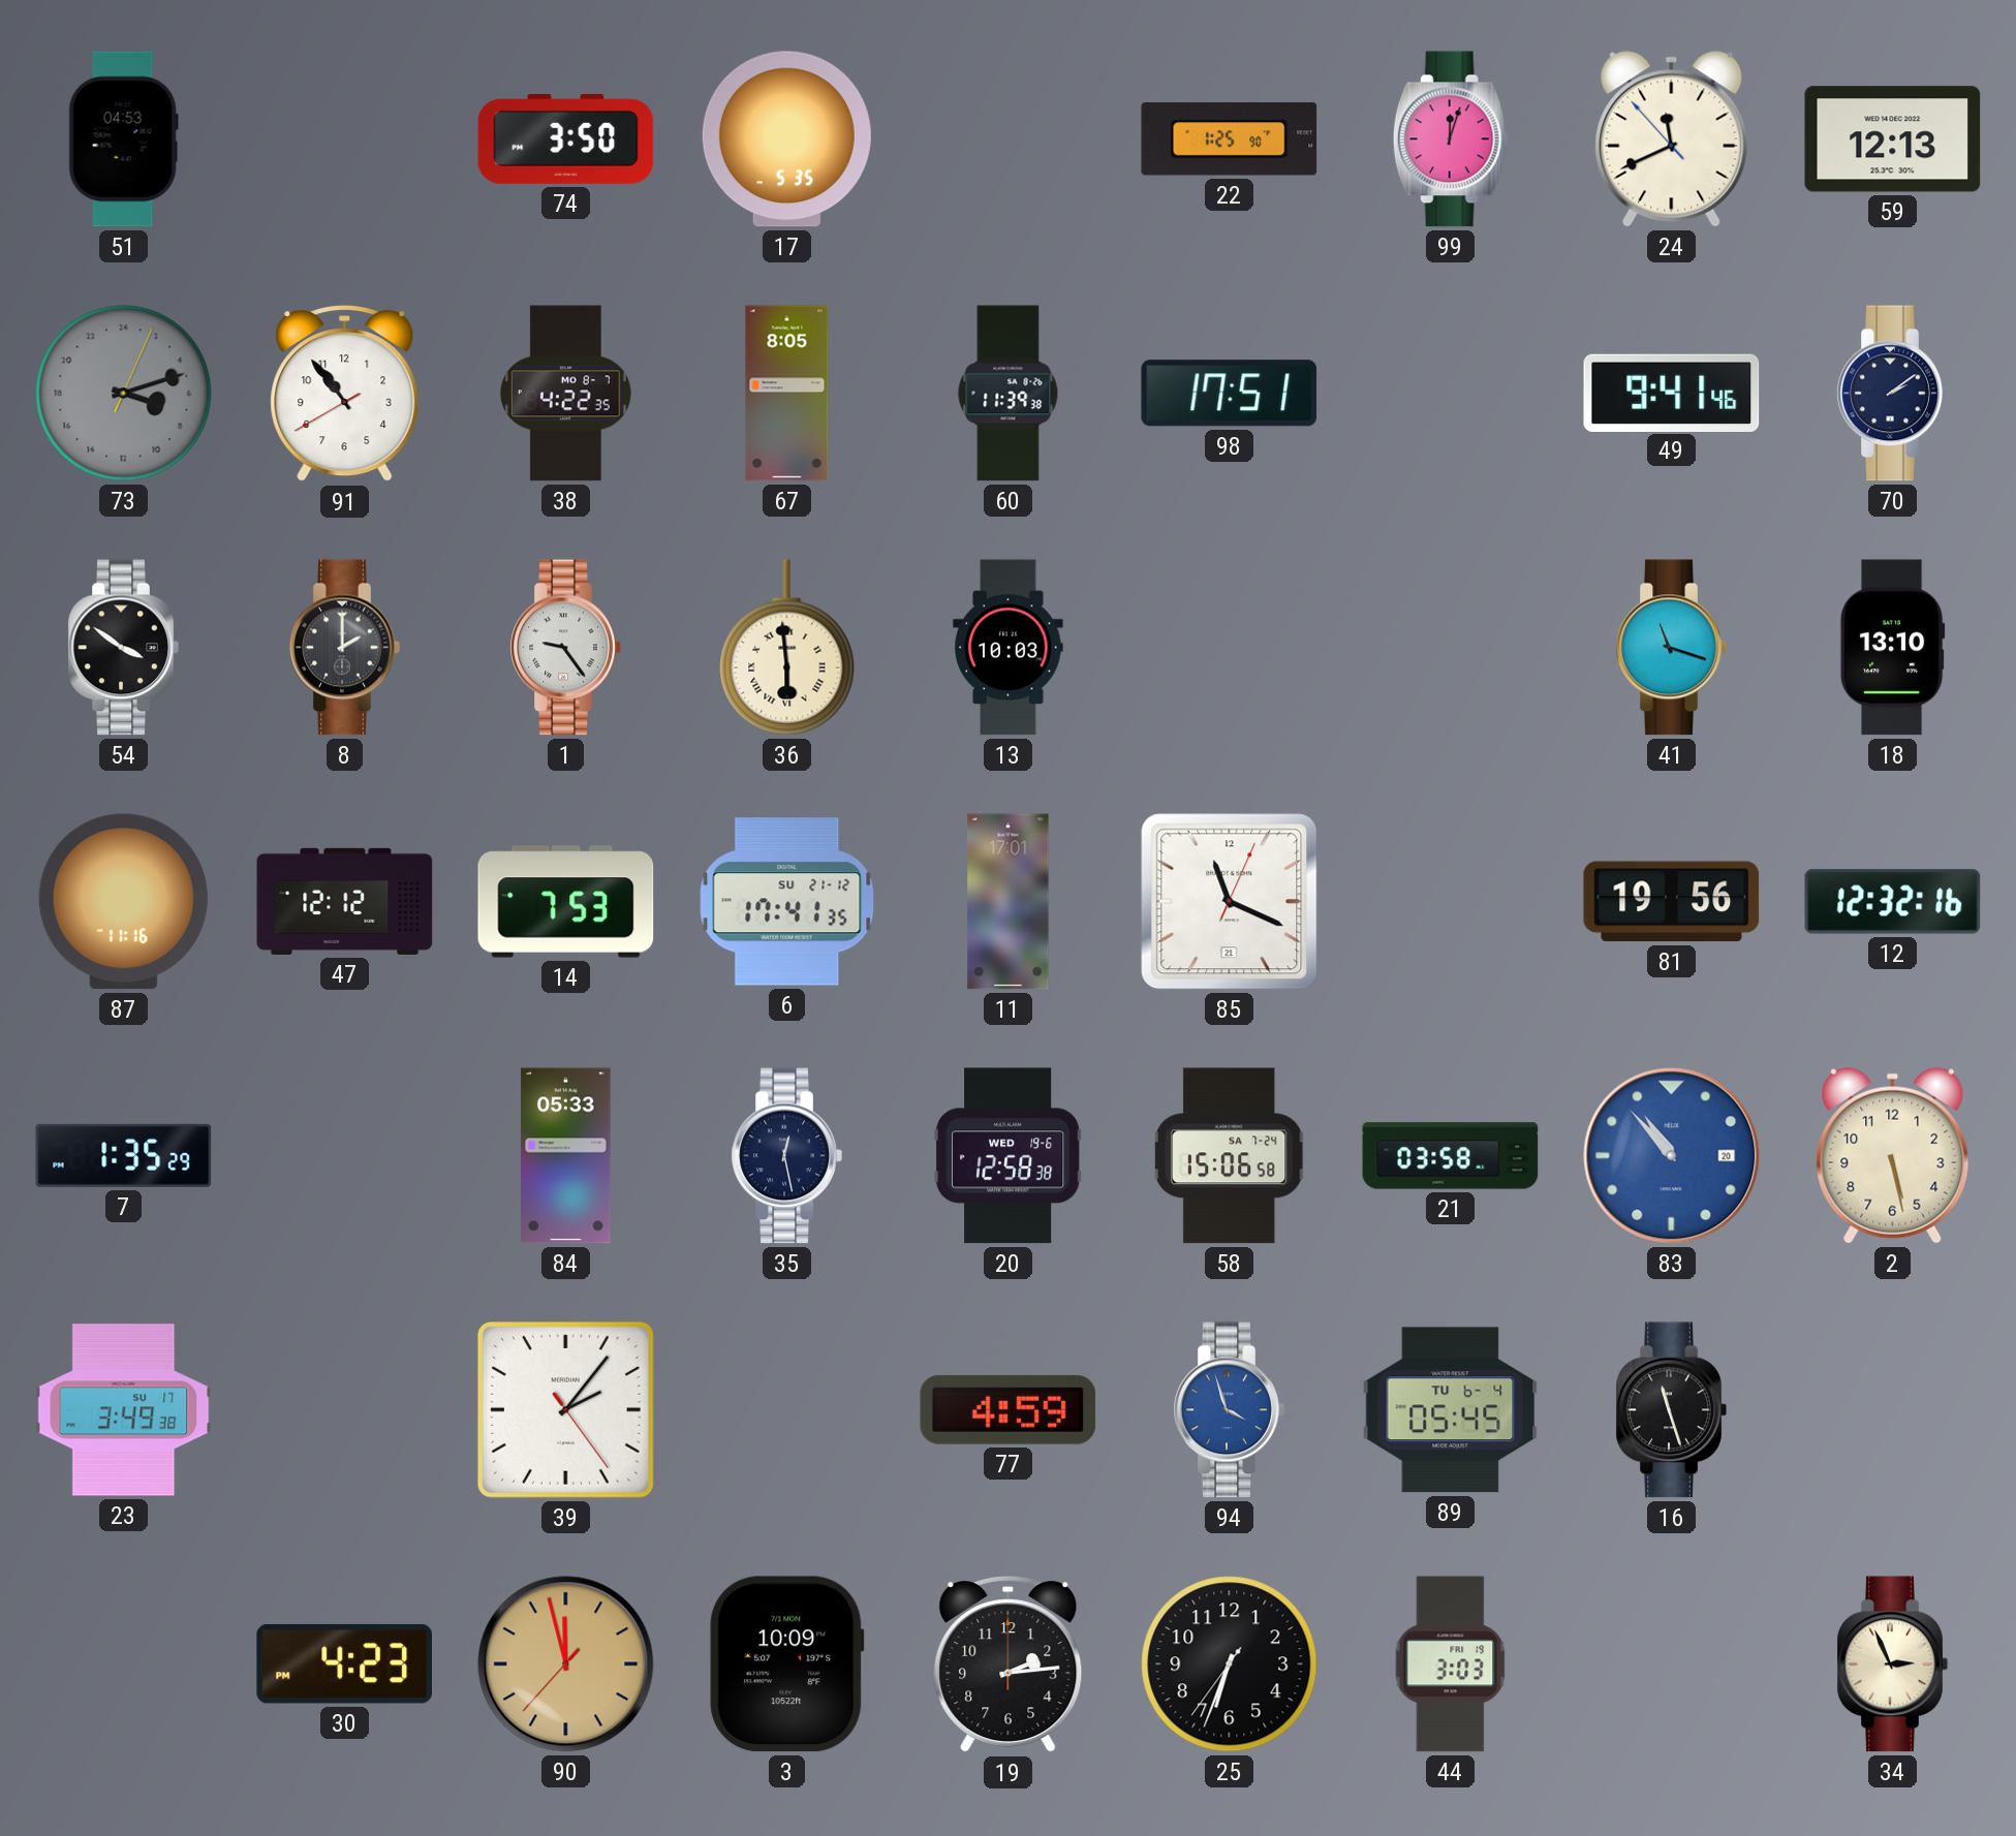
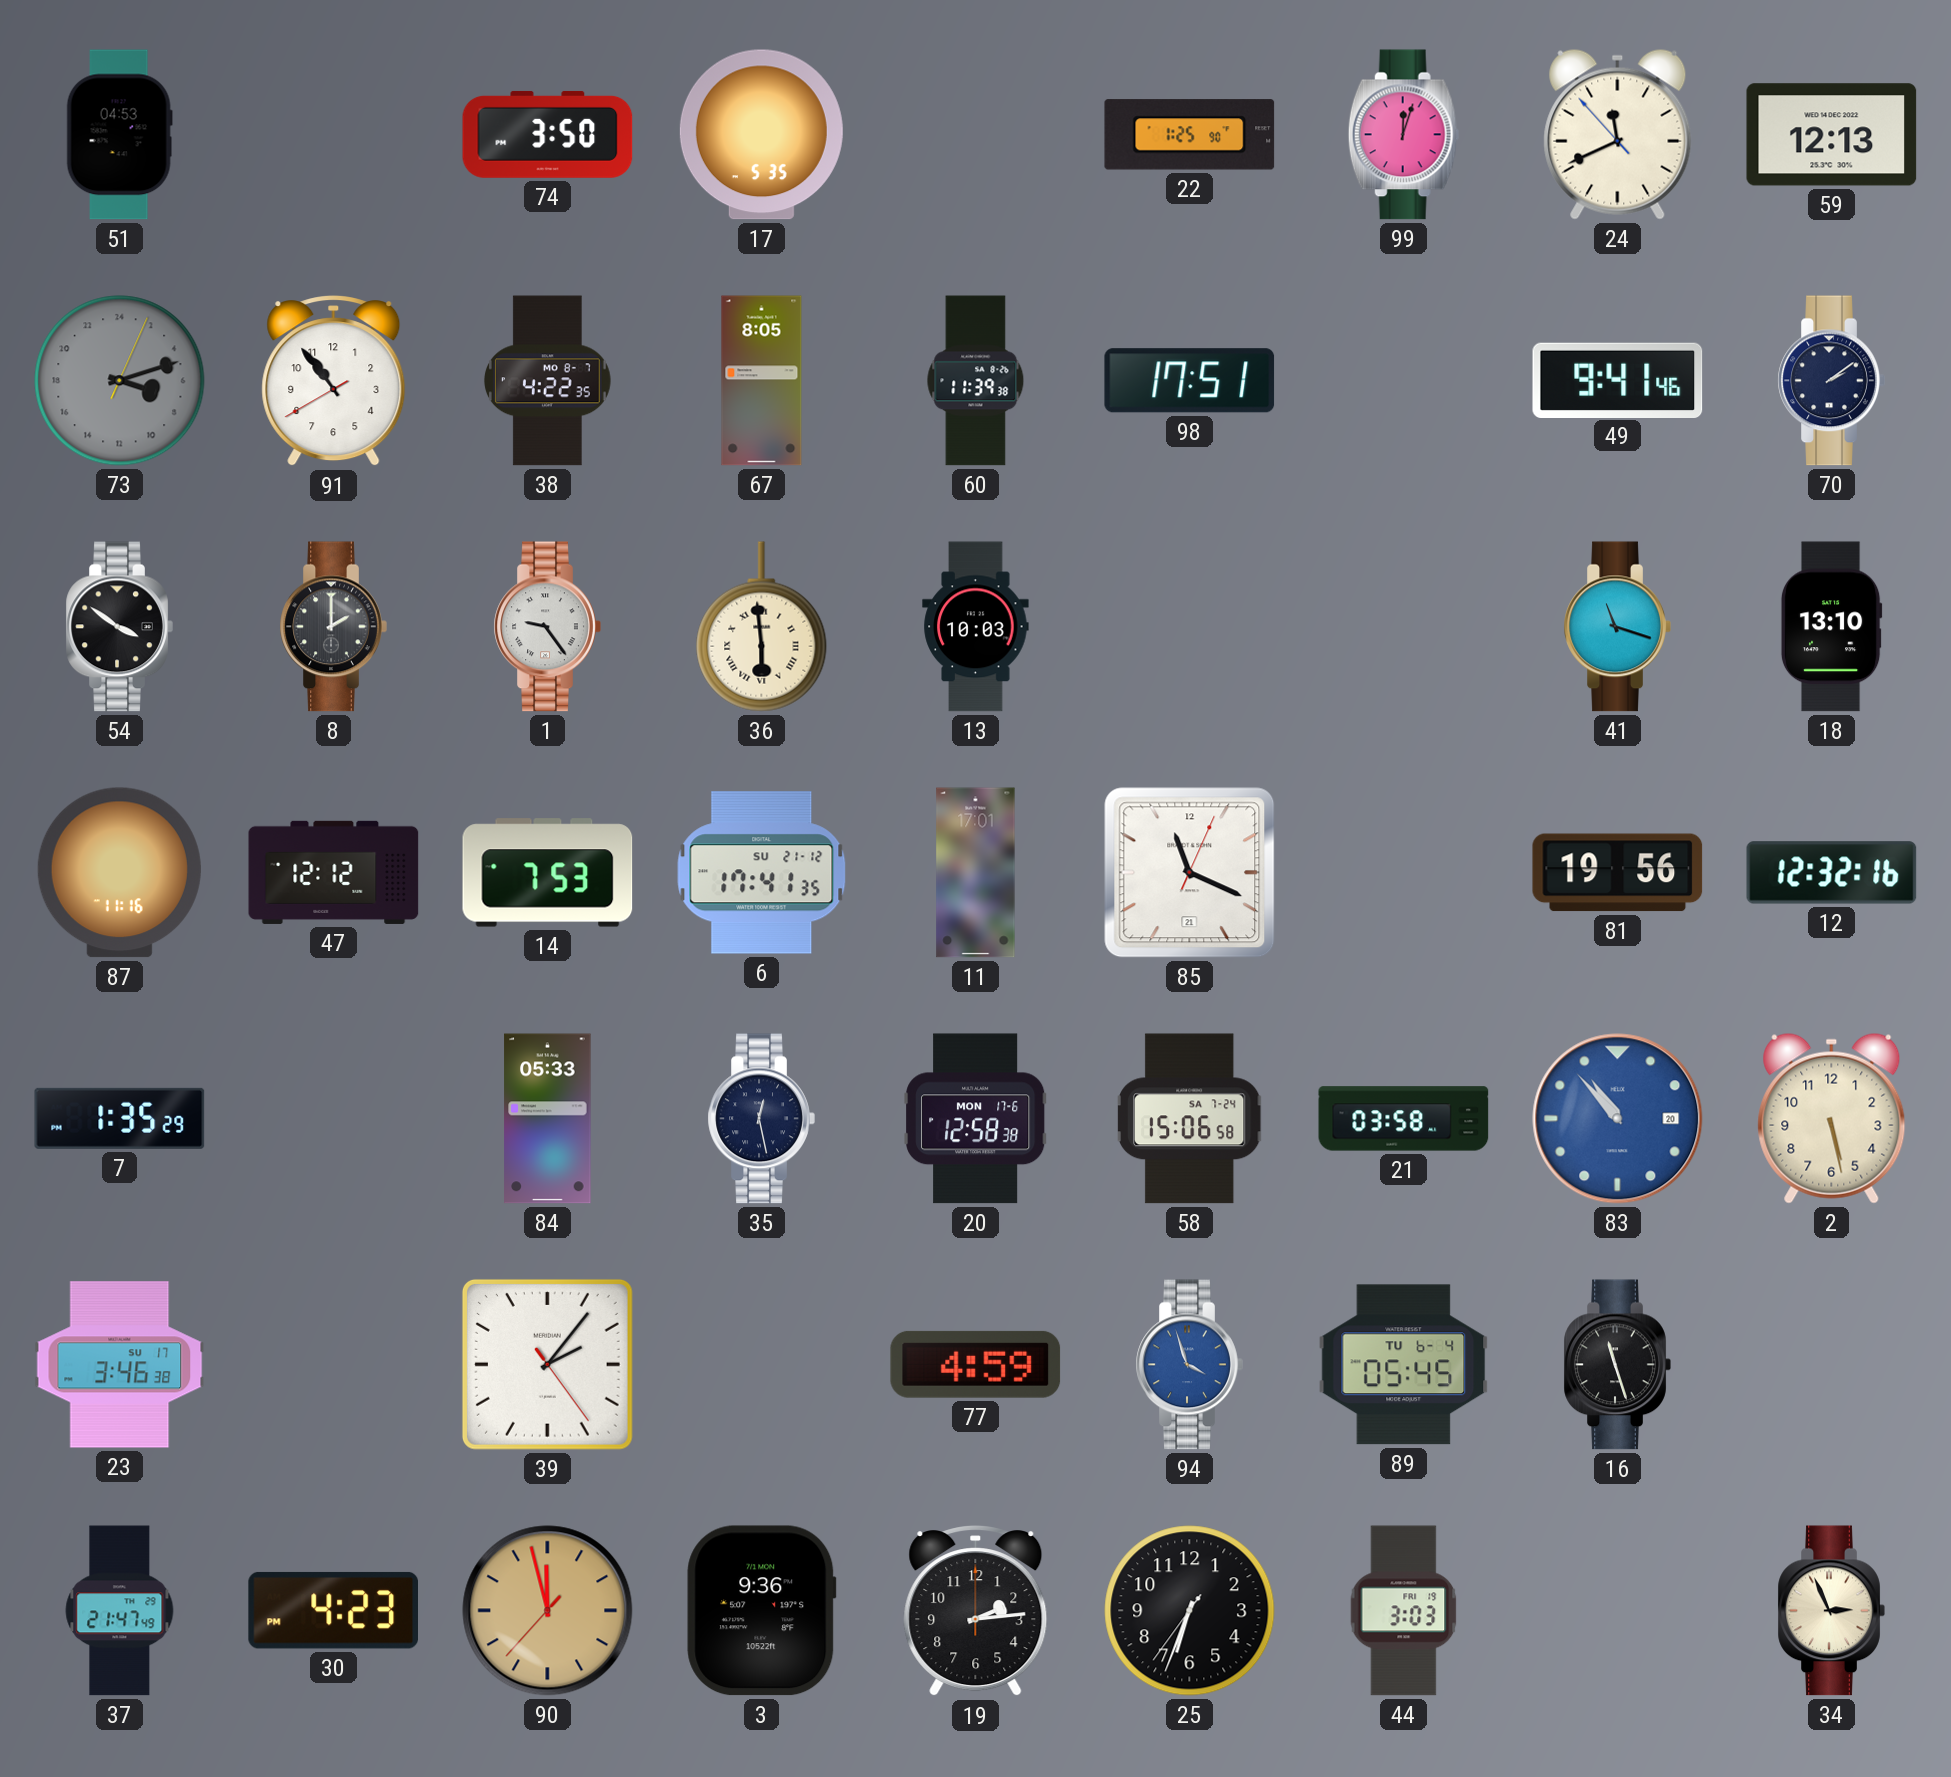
20 date: WED 19-6 -> MON 17-6
23: 3:49 -> 3:46
37: none -> 21:47
3: 10:09 -> 9:36
